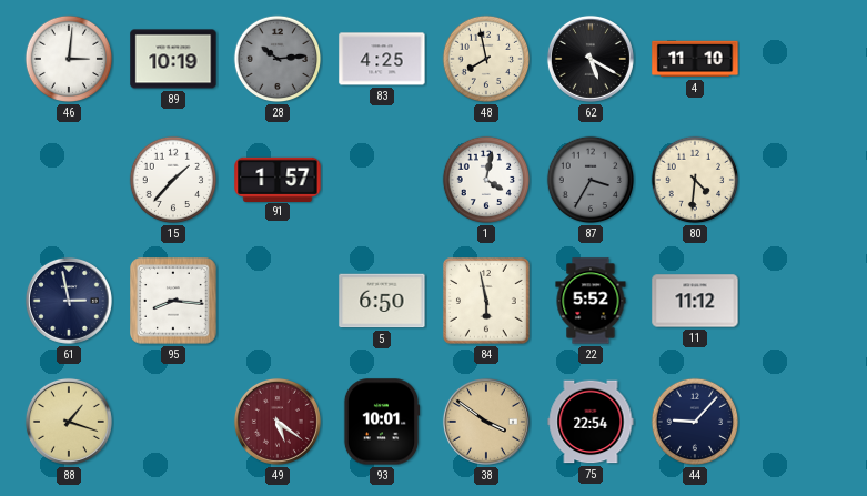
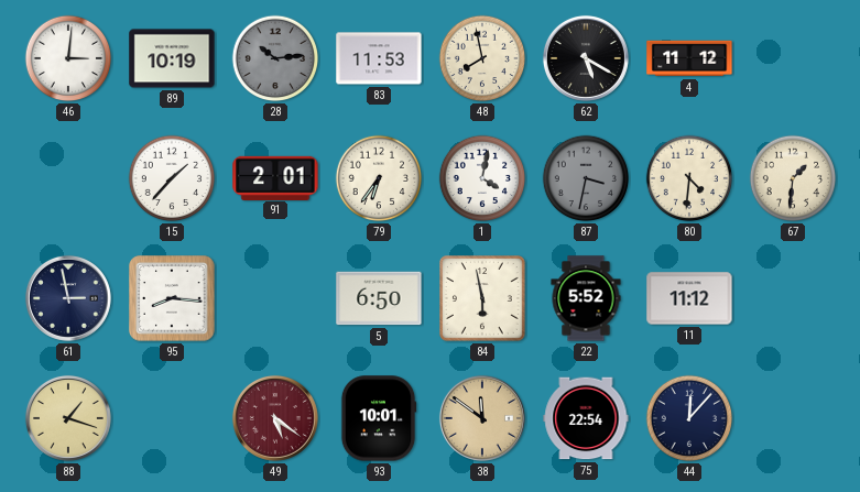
83: 4:25 -> 11:53
4: 11:10 -> 11:12
91: 1:57 -> 2:01
79: none -> 6:36
87: 3:35 -> 3:32
67: none -> 1:31
38: 3:51 -> 11:51
44: 9:07 -> 12:07
